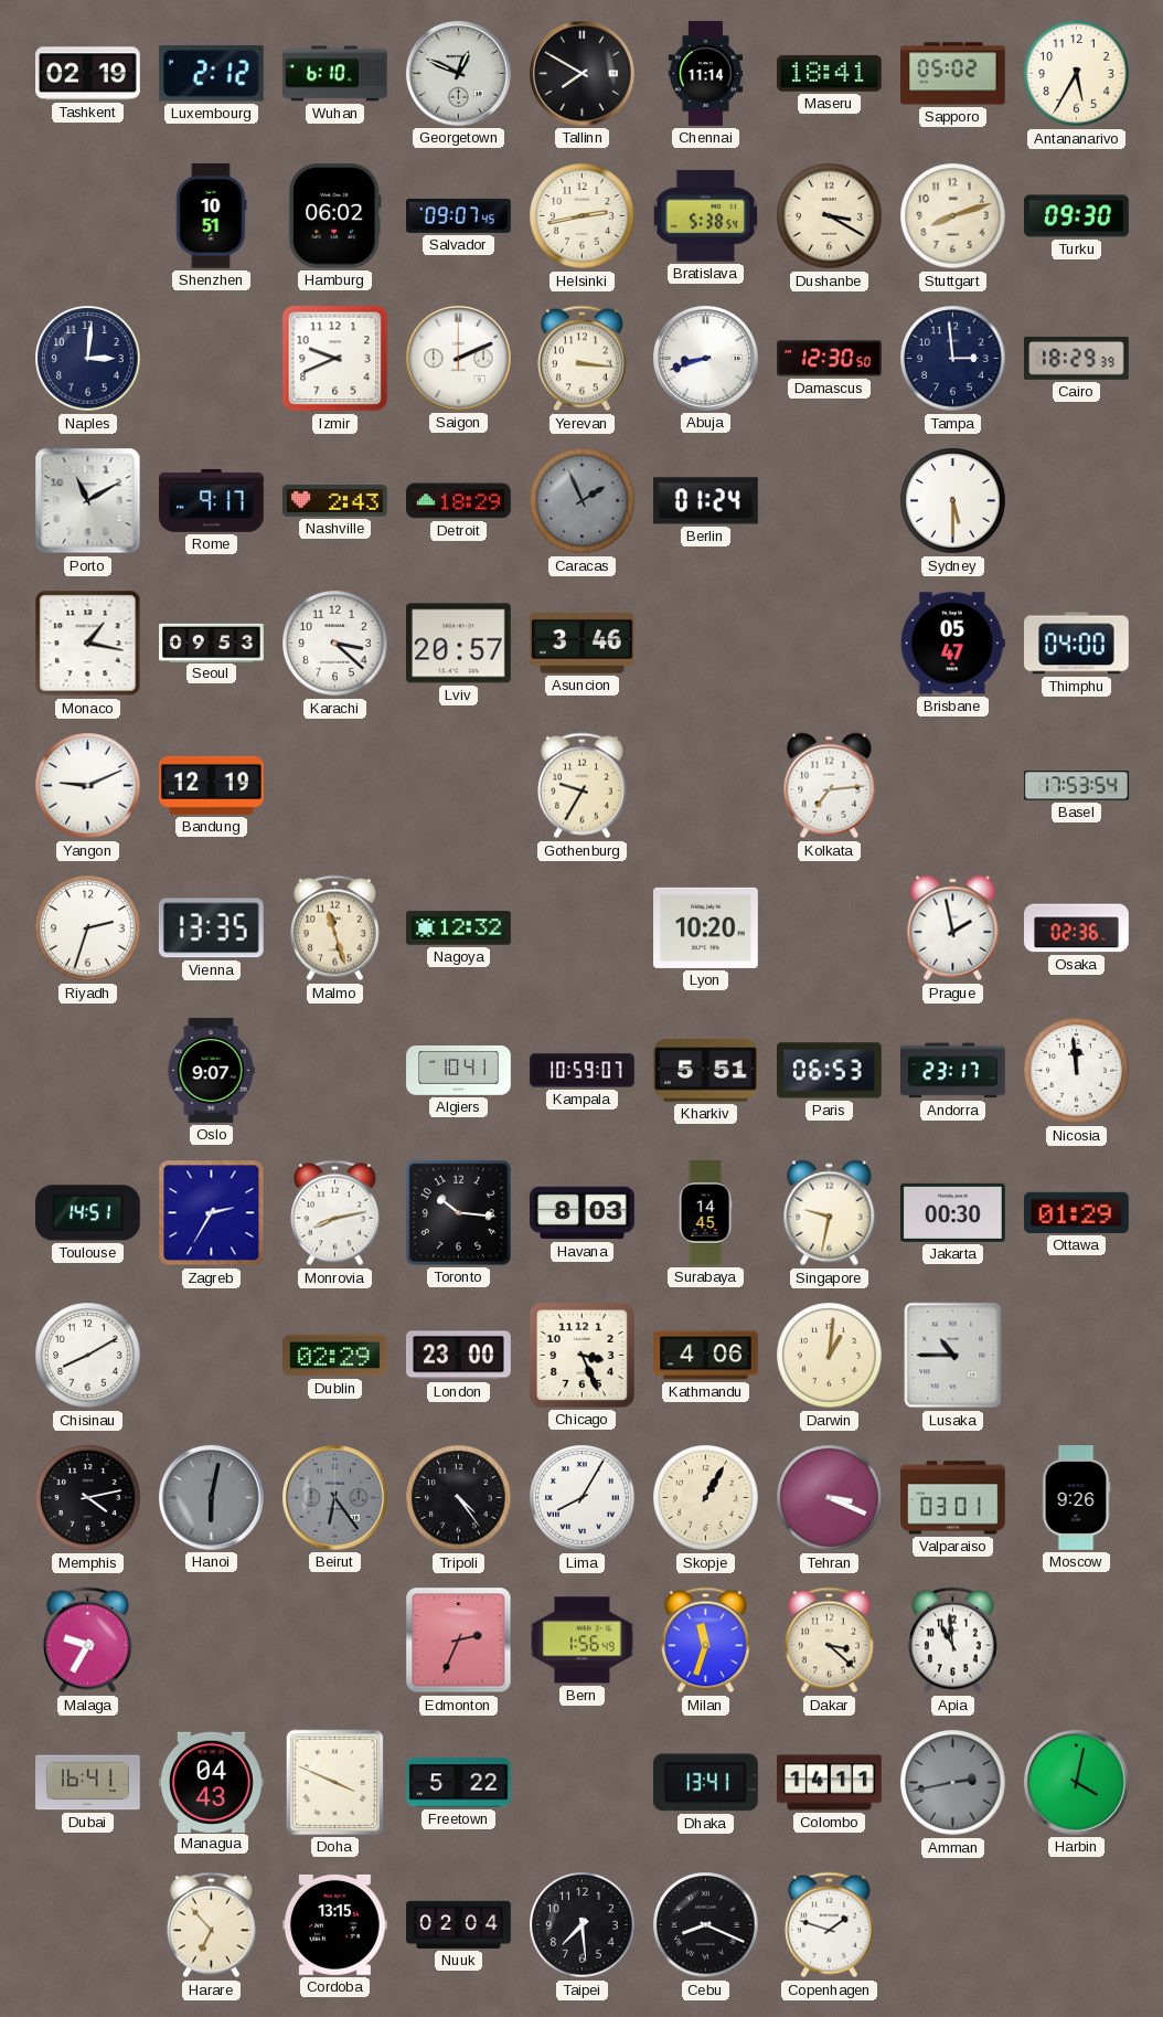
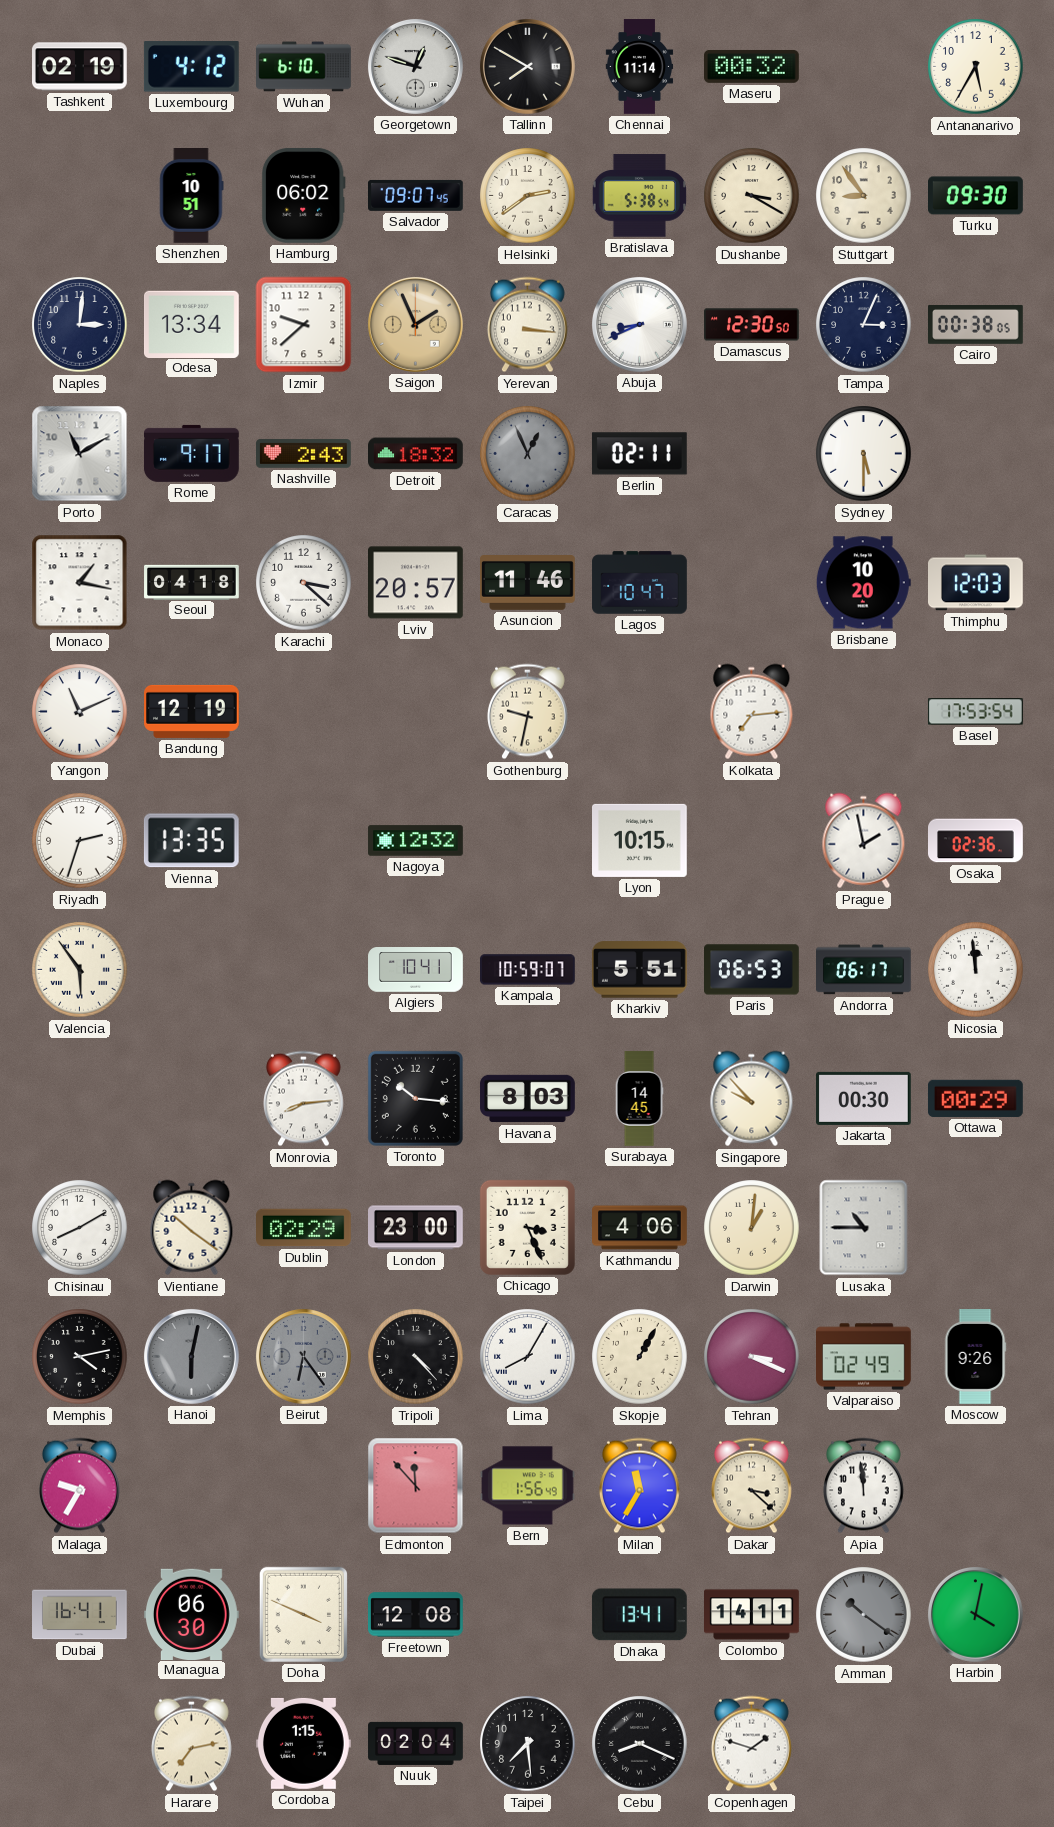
Luxembourg: 2:12 -> 4:12
Georgetown: 12:49 -> 12:48
Maseru: 18:41 -> 00:32
Sapporo: 05:02 -> none
Helsinki: 2:43 -> 2:39
Stuttgart: 8:12 -> 8:54
Odesa: none -> 13:34
Izmir: 9:41 -> 9:38
Saigon: 2:11 -> 1:56
Saigon dial: white -> champagne
Abuja: 8:42 -> 8:41
Tampa: 2:59 -> 3:04
Cairo: 18:29 -> 00:38
Detroit: 18:29 -> 18:32
Caracas: 1:56 -> 12:56
Berlin: 01:24 -> 02:11
Seoul: 09:53 -> 04:18
Asuncion: 3:46 -> 11:46
Lagos: none -> 10:47
Brisbane: 05:47 -> 10:20
Thimphu: 04:00 -> 12:03
Yangon: 9:11 -> 11:11
Gothenburg: 9:35 -> 9:32
Malmo: 11:27 -> none
Lyon: 10:20 -> 10:15
Valencia: none -> 5:54
Oslo: 9:07 -> none
Andorra: 23:17 -> 06:17
Toulouse: 14:51 -> none
Zagreb: 2:35 -> none
Monrovia: 8:13 -> 8:14
Singapore: 9:32 -> 9:53
Ottawa: 01:29 -> 00:29
Vientiane: none -> 10:21
Tripoli: 4:24 -> 4:23
Valparaiso: 03:01 -> 02:49
Edmonton: 2:34 -> 11:53
Milan: 11:33 -> 11:35
Apia: 10:59 -> 11:59
Managua: 04:43 -> 06:30
Freetown: 5:22 -> 12:08
Amman: 2:43 -> 10:21
Harare: 6:53 -> 7:13
Cordoba: 13:15 -> 1:15
